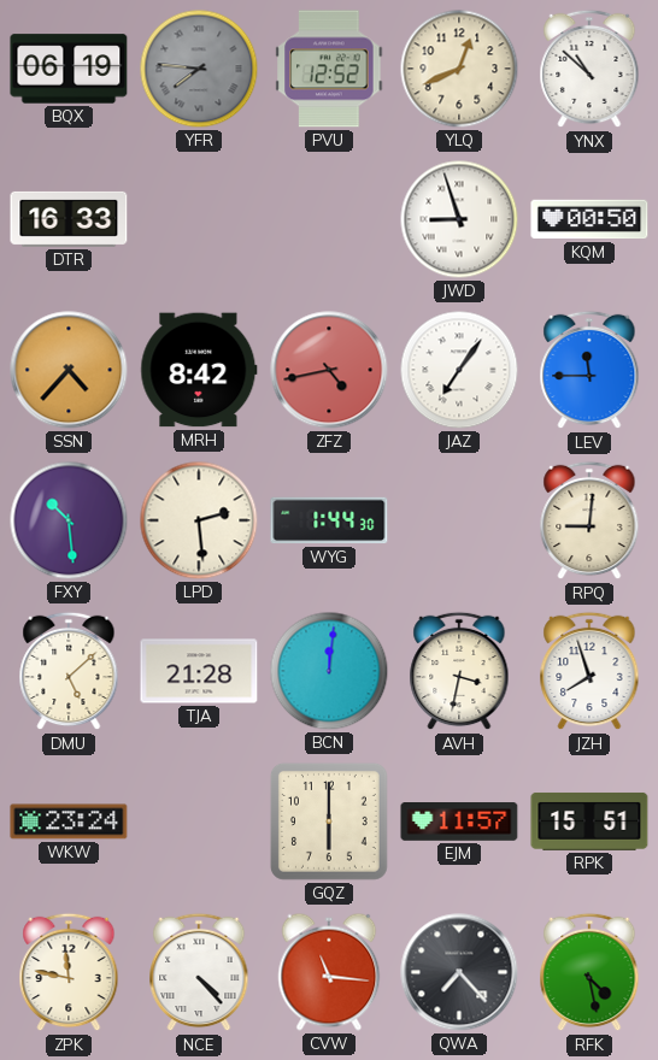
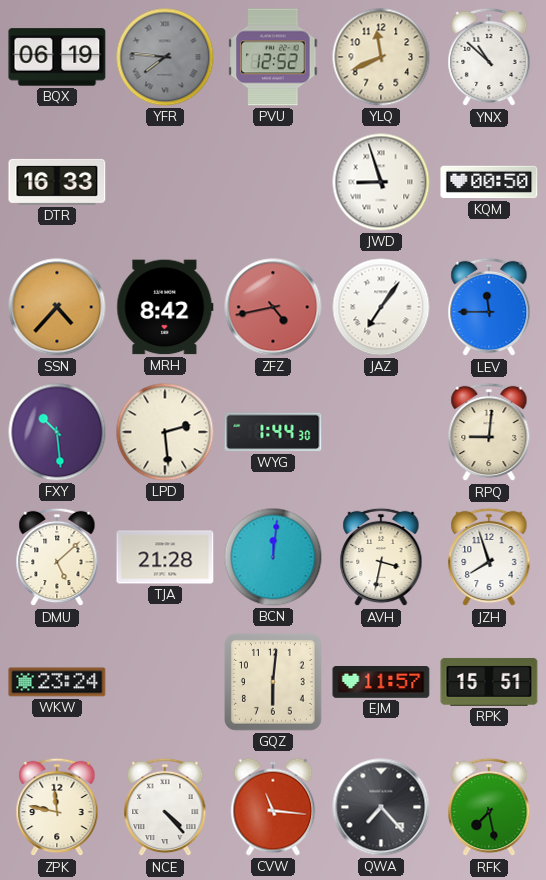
YLQ: 12:41 -> 11:41
GQZ: 6:00 -> 6:01
RFK: 4:28 -> 7:28
